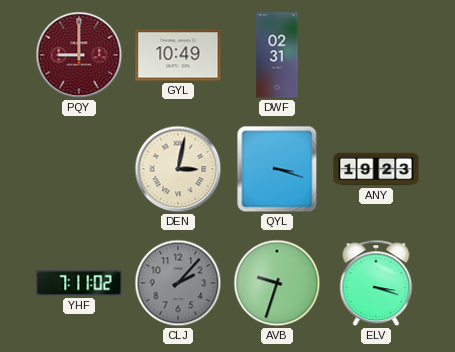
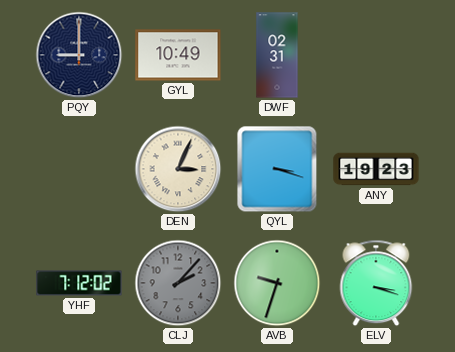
PQY dial: burgundy -> navy
DEN: 3:02 -> 3:04
YHF: 7:11 -> 7:12
